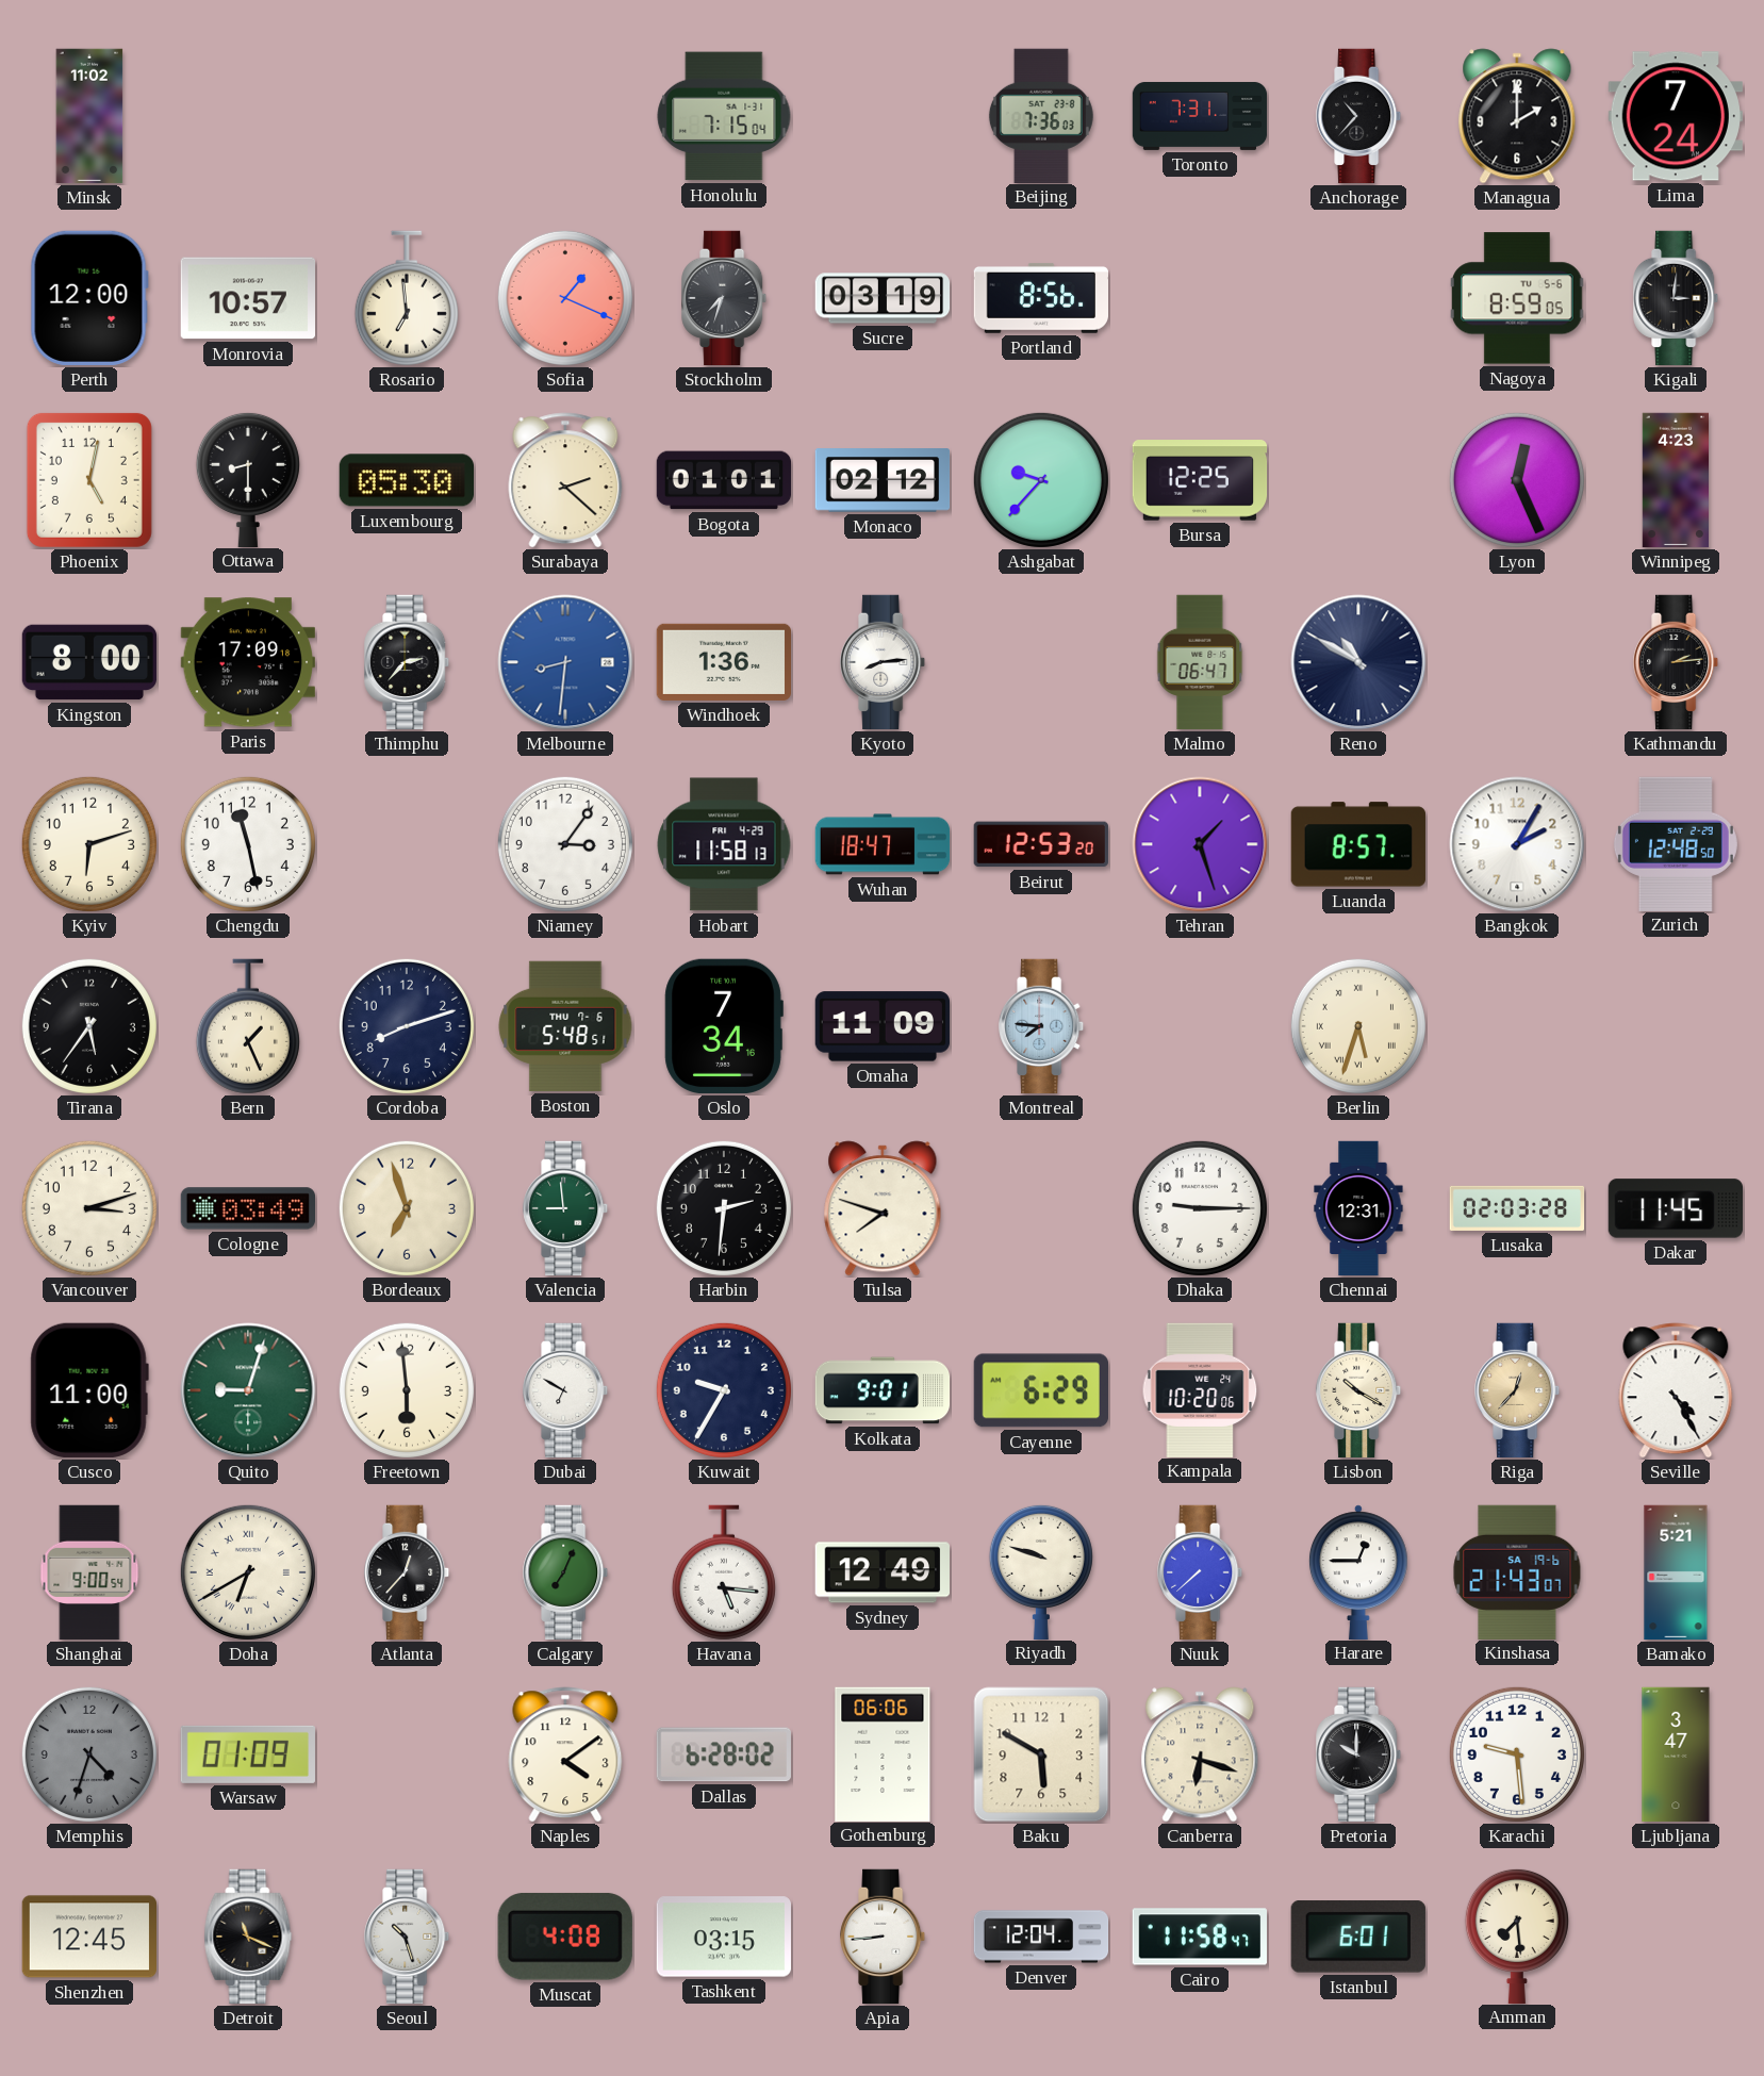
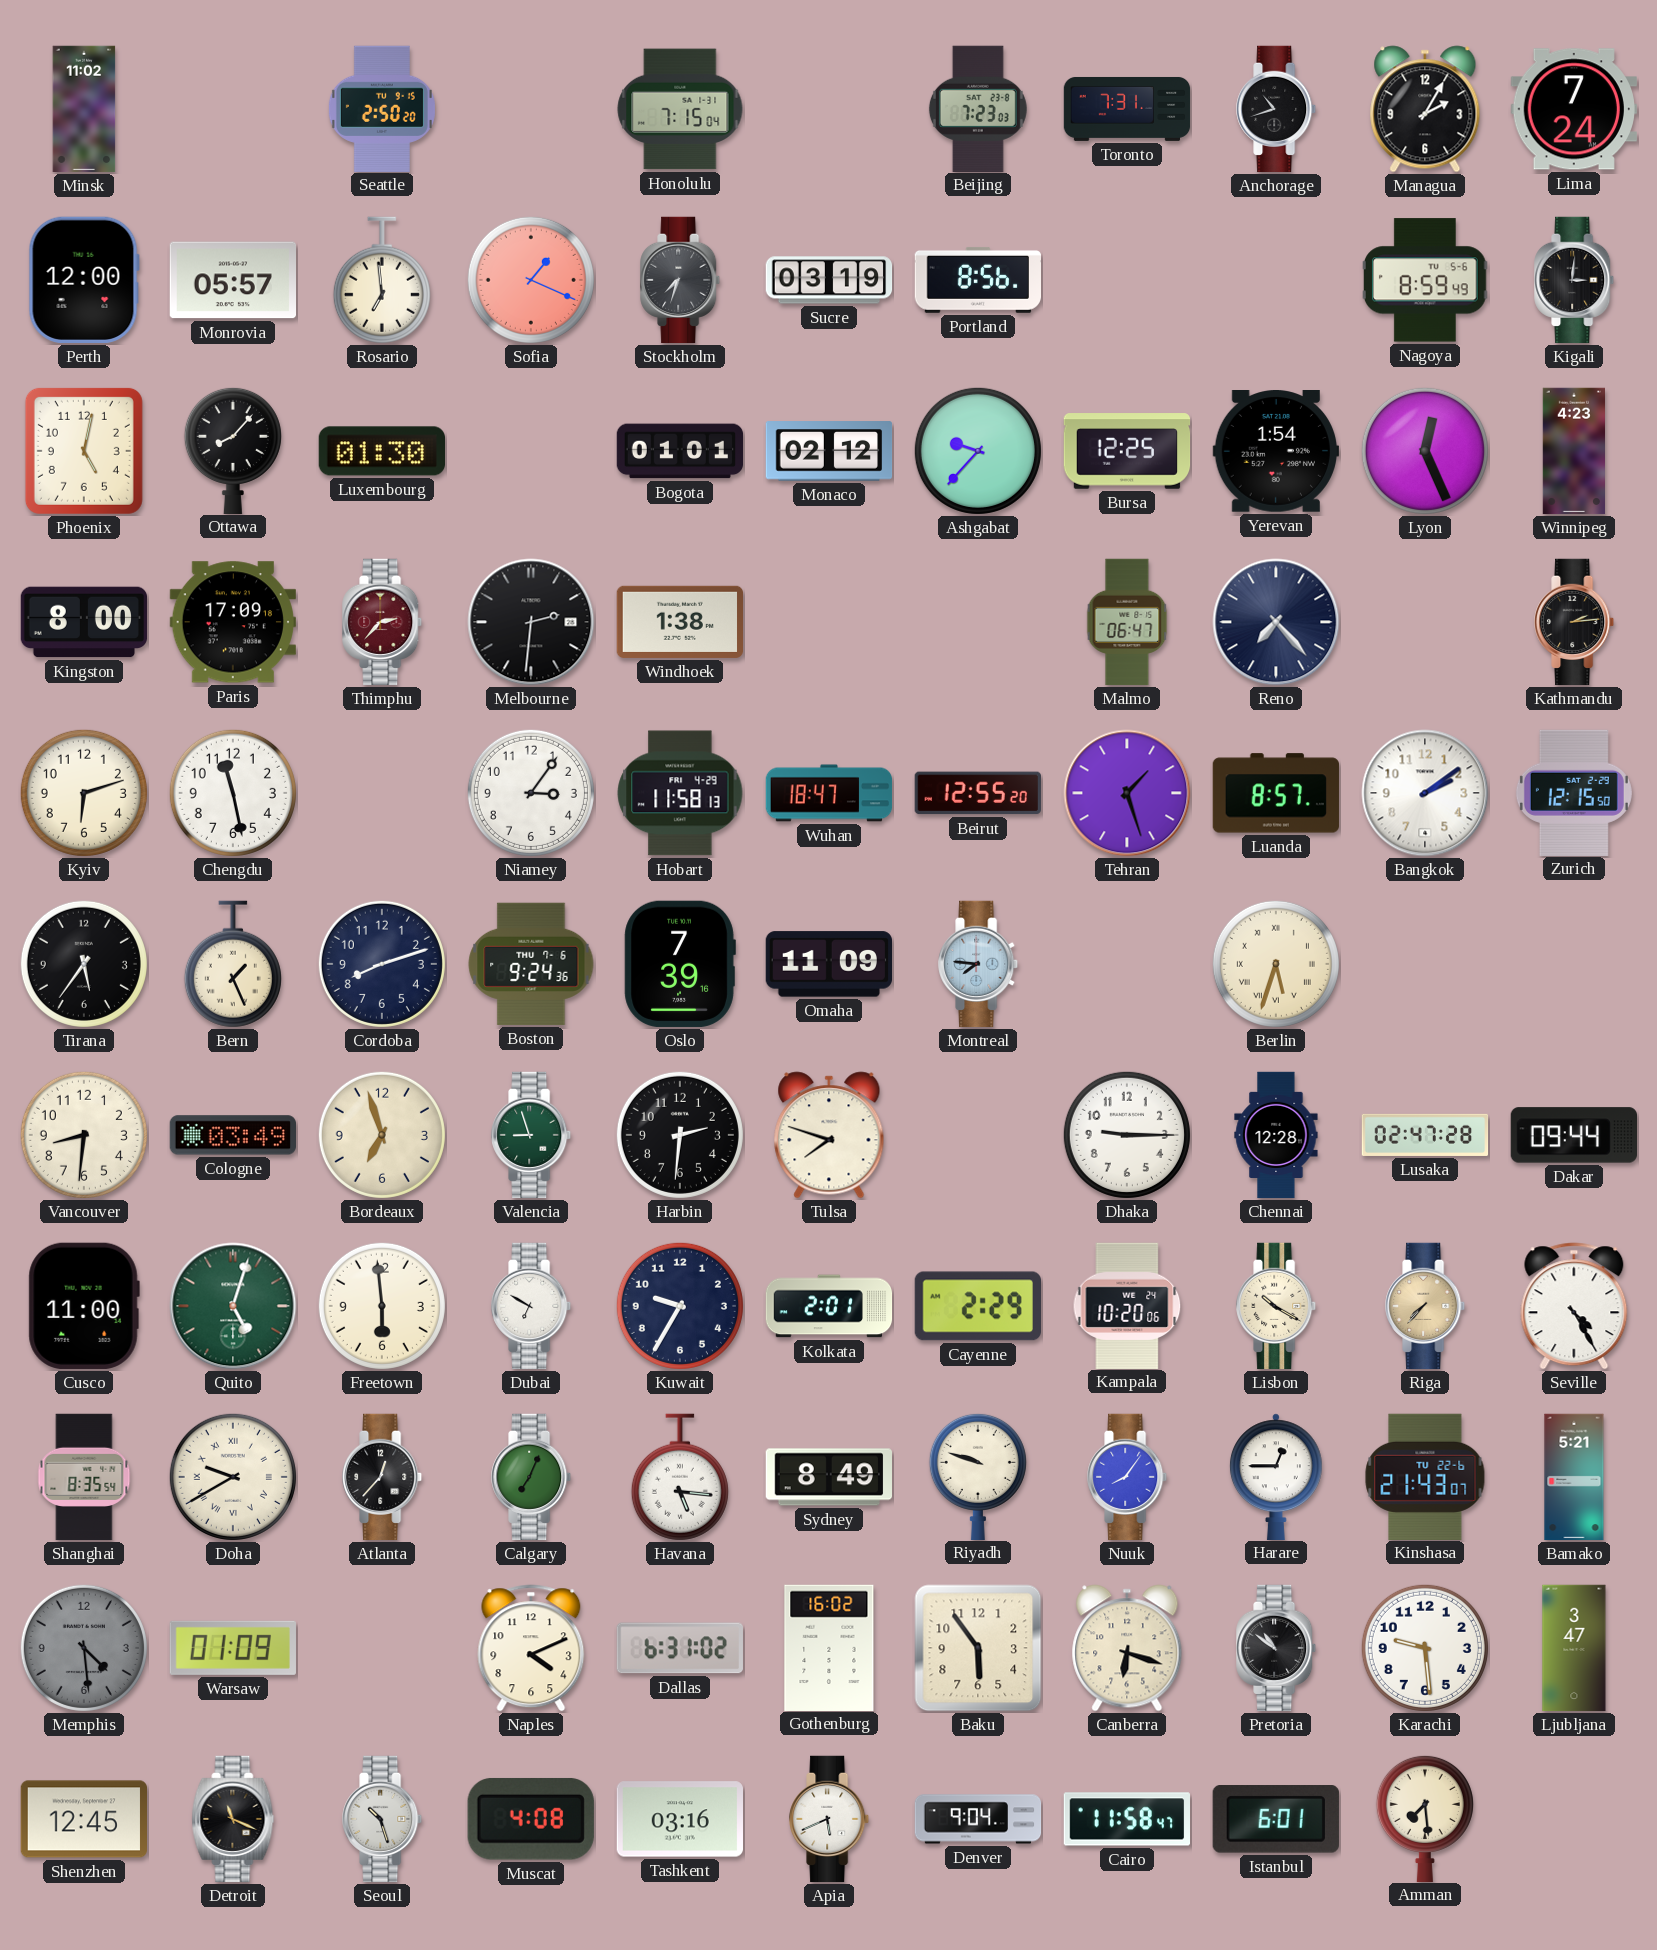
Seattle: none -> 2:50
Beijing: 7:36 -> 7:23
Anchorage: 10:37 -> 10:42
Managua: 2:00 -> 2:05
Monrovia: 10:57 -> 05:57
Nagoya: 8:59:05 -> 8:59:49
Ottawa: 8:30 -> 8:07
Luxembourg: 05:30 -> 01:30
Surabaya: 2:22 -> none
Yerevan: none -> 1:54
Thimphu dial: black -> burgundy
Melbourne: 8:31 -> 2:31
Melbourne dial: blue -> black
Windhoek: 1:36 -> 1:38
Kyoto: 8:14 -> none
Reno: 10:50 -> 7:23
Beirut: 12:53 -> 12:55
Bangkok: 2:05 -> 2:09
Zurich: 12:48 -> 12:15
Boston: 5:48 -> 9:24
Oslo: 7:34 -> 7:39
Vancouver: 3:12 -> 8:31
Valencia: 8:59 -> 8:57
Chennai: 12:31 -> 12:28
Lusaka: 02:03 -> 02:47
Dakar: 11:45 -> 09:44
Quito: 9:03 -> 5:03
Kolkata: 9:01 -> 2:01
Cayenne: 6:29 -> 2:29
Riga: 12:37 -> 7:37
Shanghai: 9:00 -> 8:35
Doha: 6:40 -> 9:40
Sydney: 12:49 -> 8:49
Nuuk: 7:38 -> 8:06
Kinshasa date: SA 19-6 -> TU 22-6
Memphis: 4:33 -> 4:29
Naples: 4:09 -> 4:11
Dallas: 6:28 -> 6:31
Gothenburg: 06:06 -> 16:02
Baku: 5:50 -> 5:54
Pretoria: 10:00 -> 10:51
Tashkent: 03:15 -> 03:16
Apia: 8:44 -> 5:41
Denver: 12:04 -> 9:04
